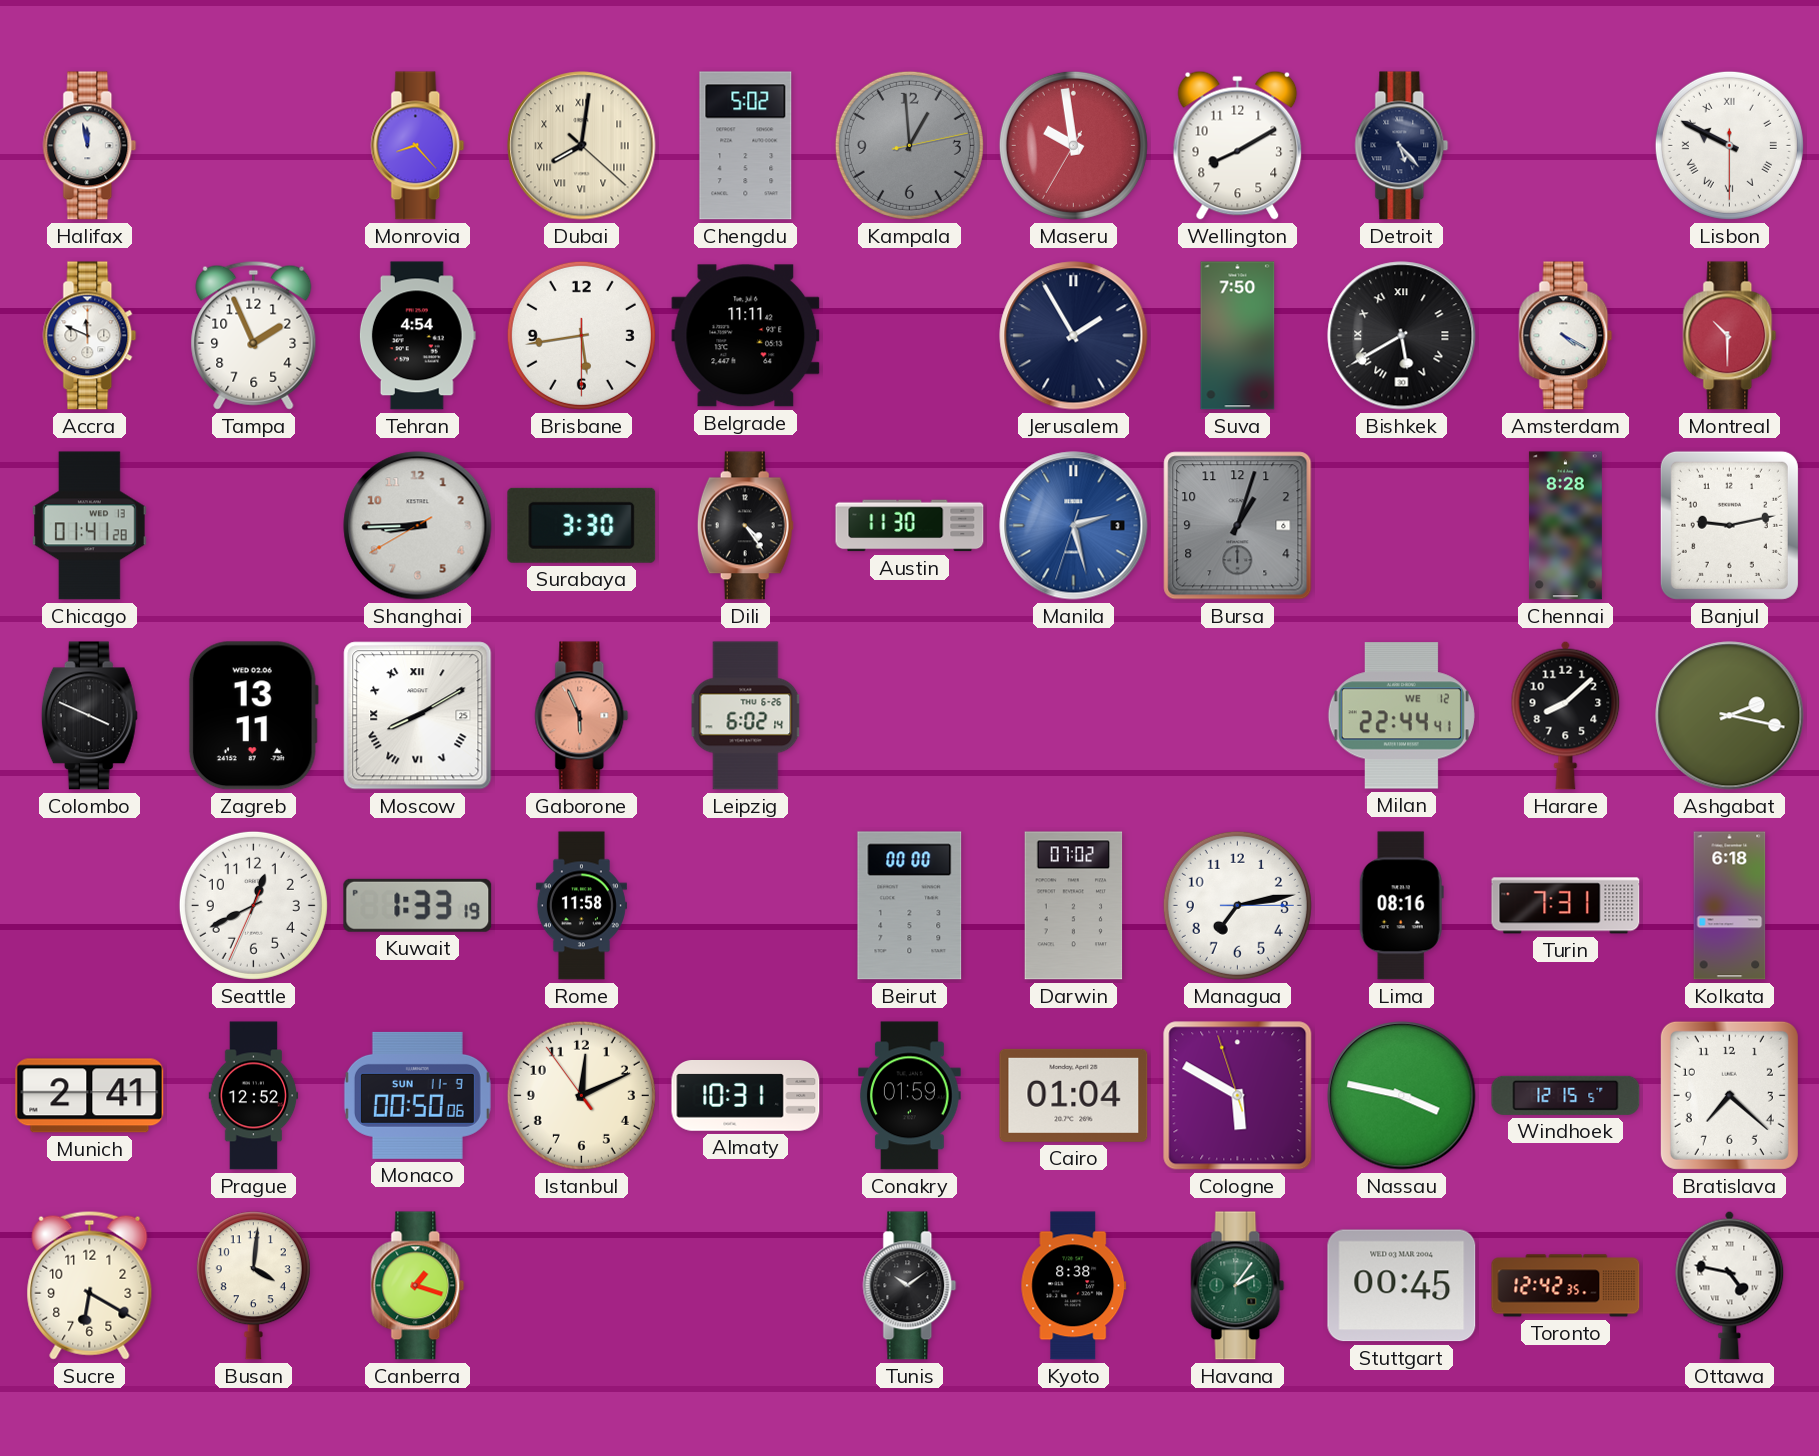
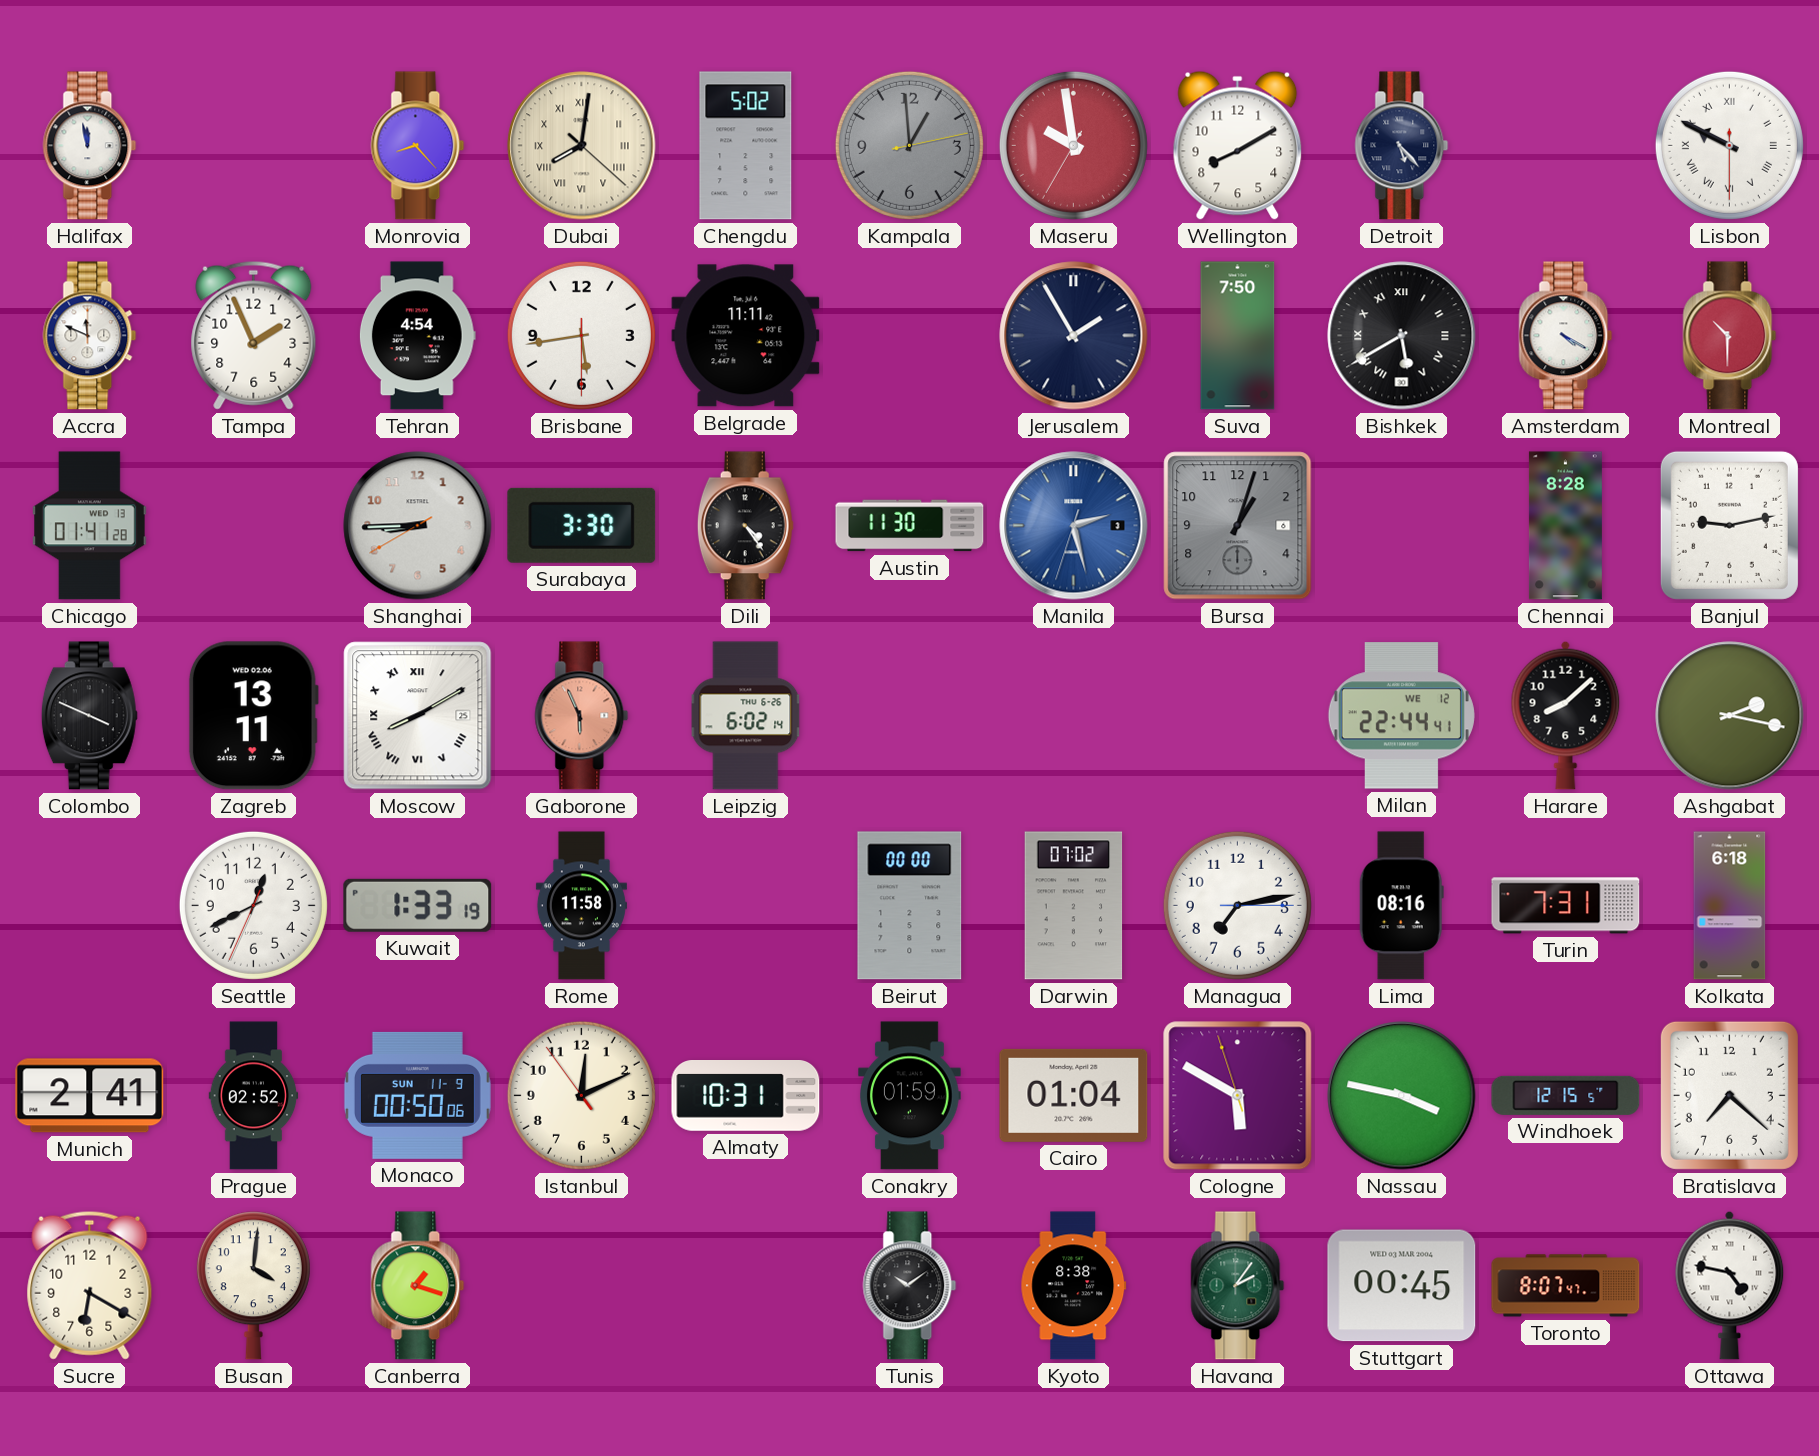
Prague: 12:52 -> 02:52
Toronto: 12:42 -> 8:07
